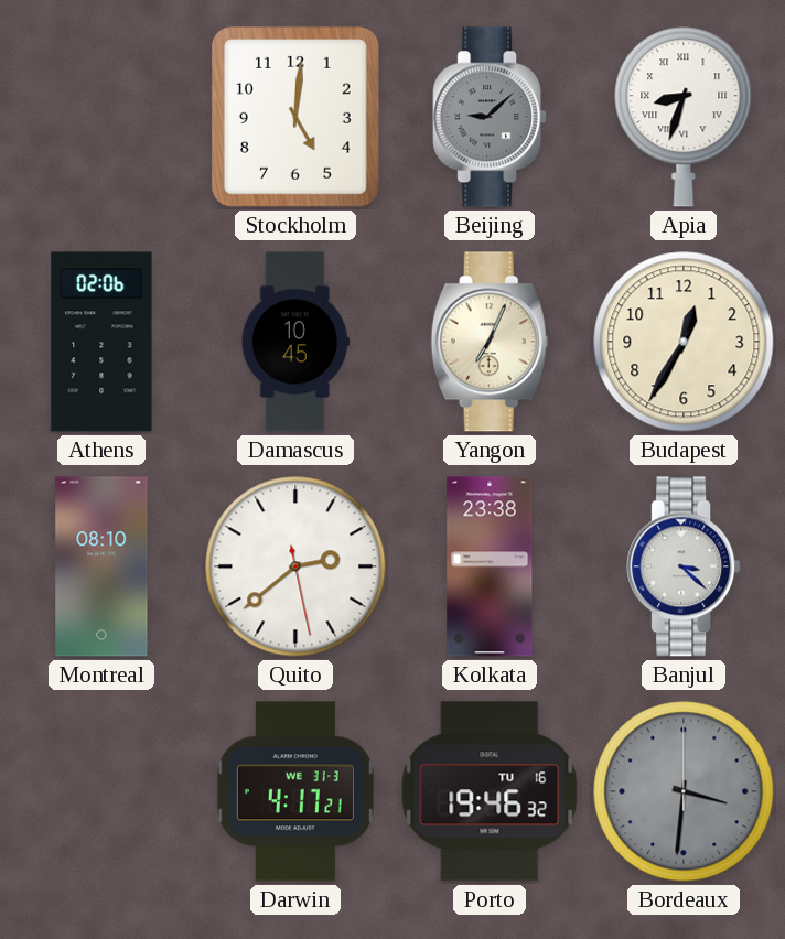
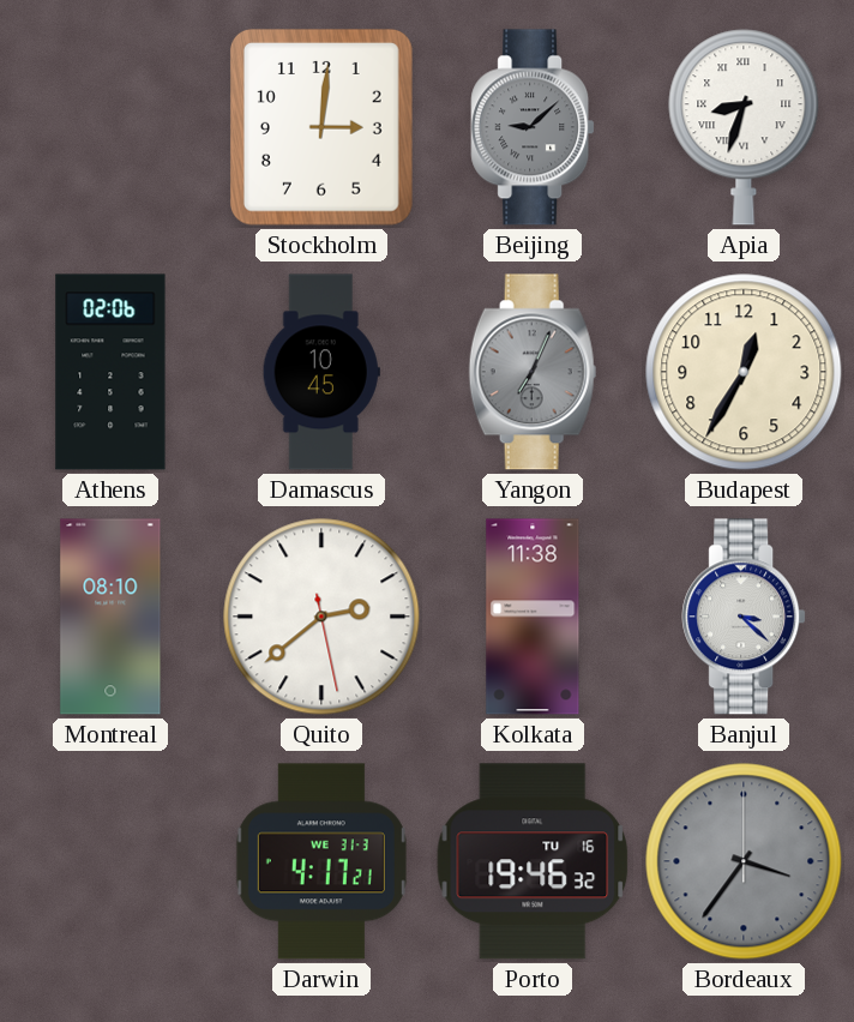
Stockholm: 5:01 -> 3:01
Yangon dial: cream -> grey
Kolkata: 23:38 -> 11:38
Bordeaux: 3:31 -> 3:36
